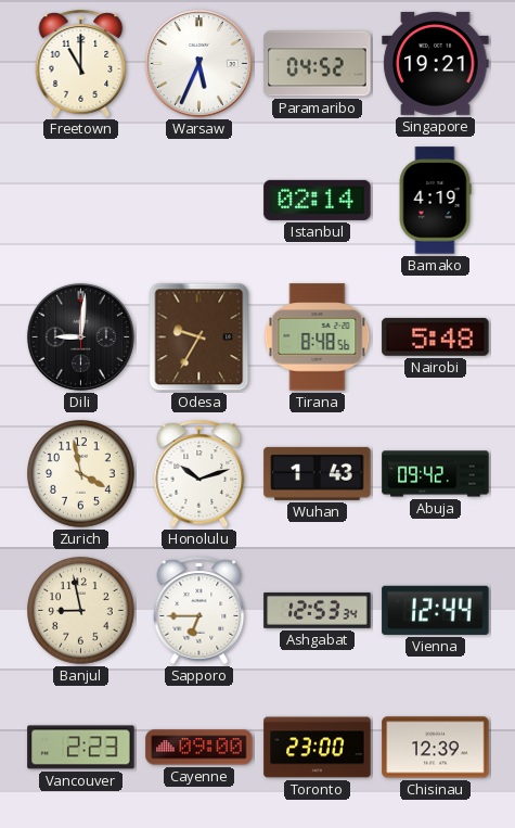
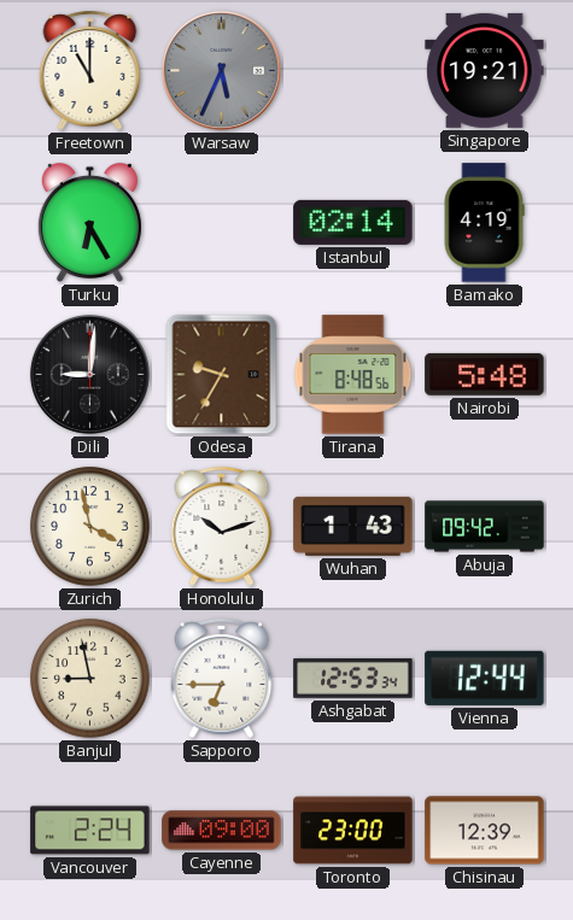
Warsaw dial: white -> grey
Paramaribo: 04:52 -> none
Turku: none -> 6:25
Vancouver: 2:23 -> 2:24
